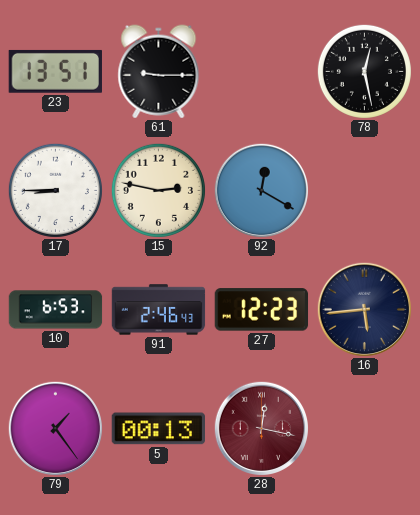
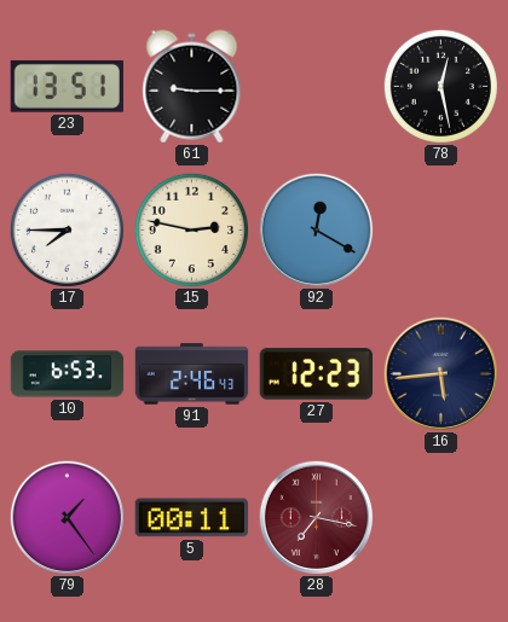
17: 8:45 -> 7:45
5: 00:13 -> 00:11
28: 12:17 -> 7:17
